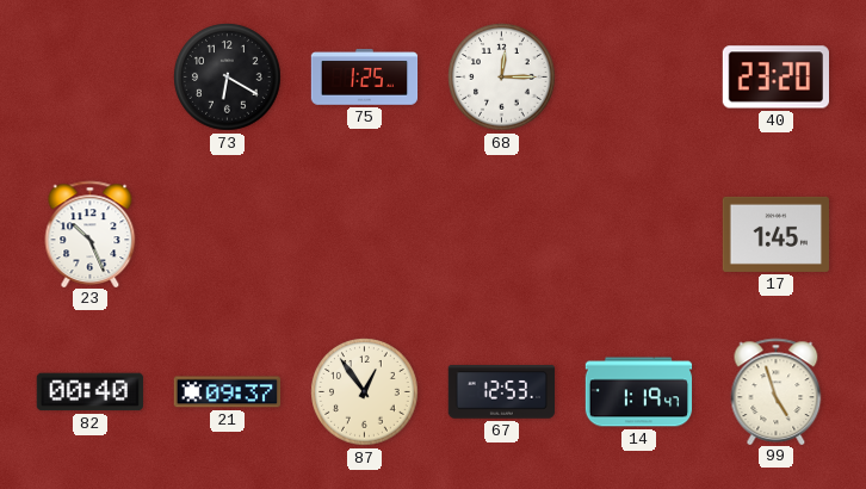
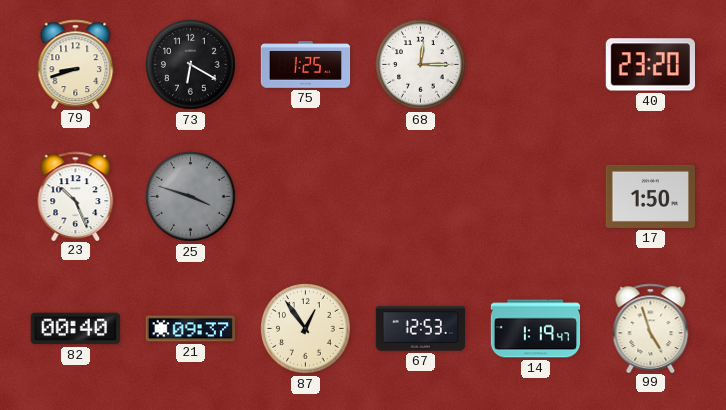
79: none -> 8:42
25: none -> 3:48
17: 1:45 -> 1:50
